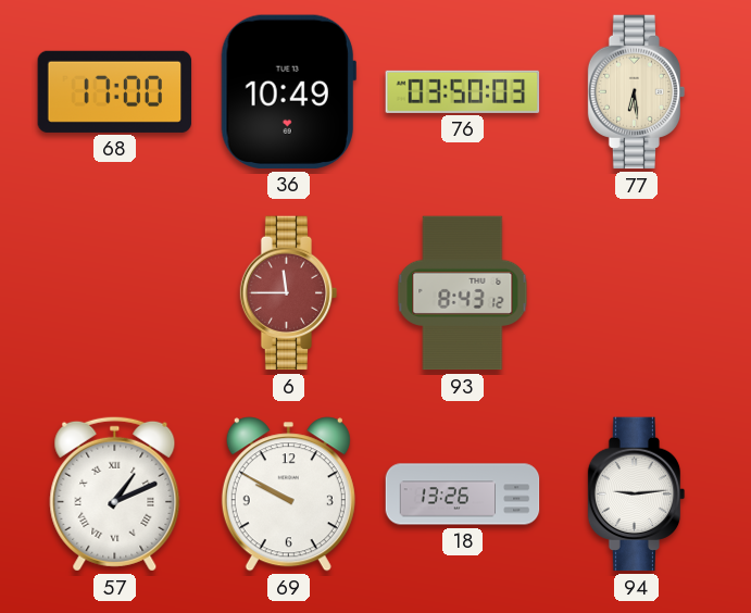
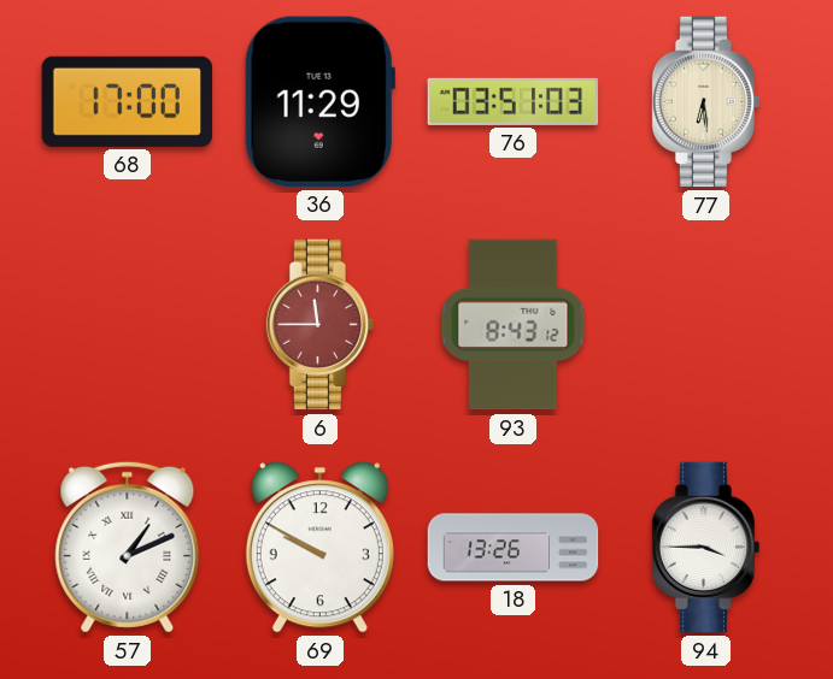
36: 10:49 -> 11:29
76: 03:50 -> 03:51
94: 9:14 -> 3:45
